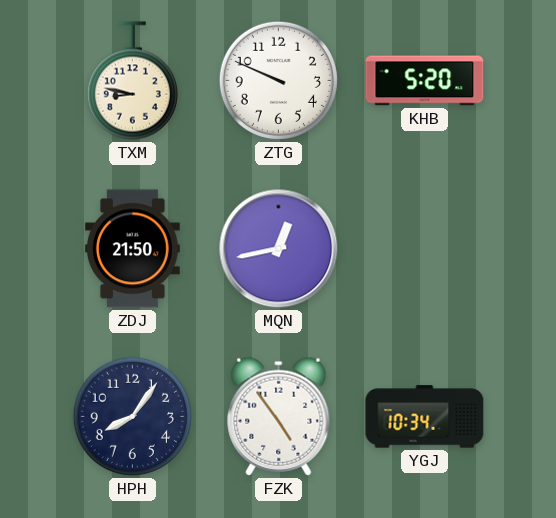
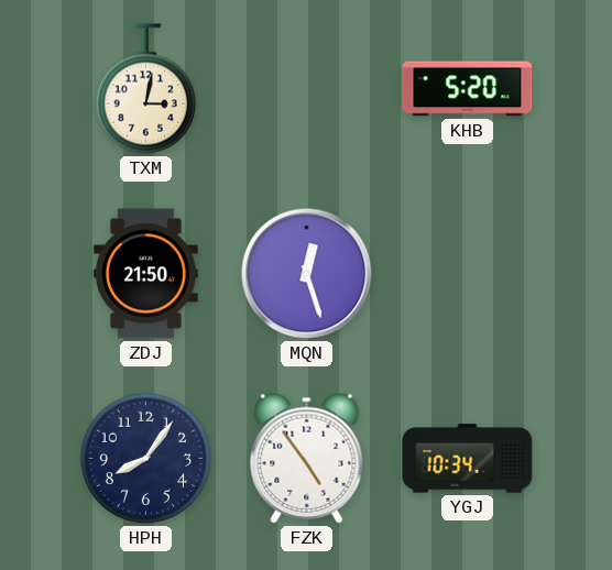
TXM: 8:47 -> 3:02
ZTG: 9:49 -> none
MQN: 12:43 -> 12:27
